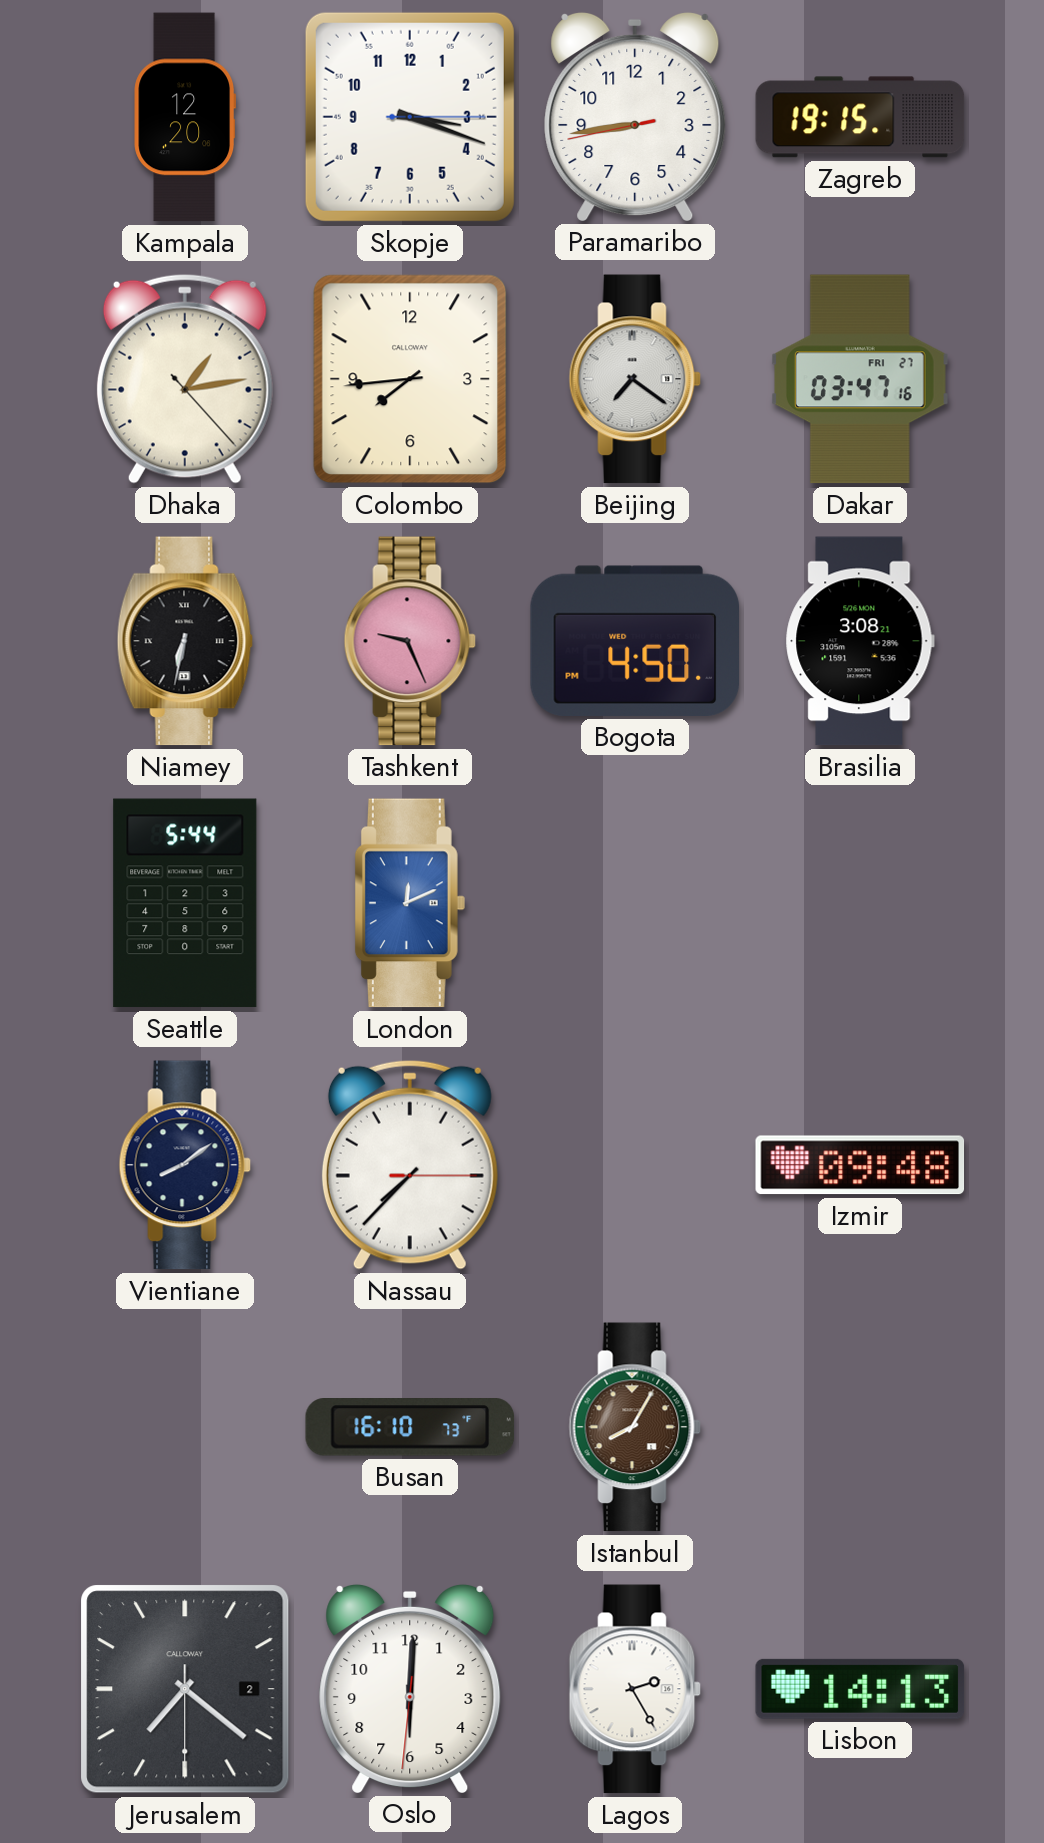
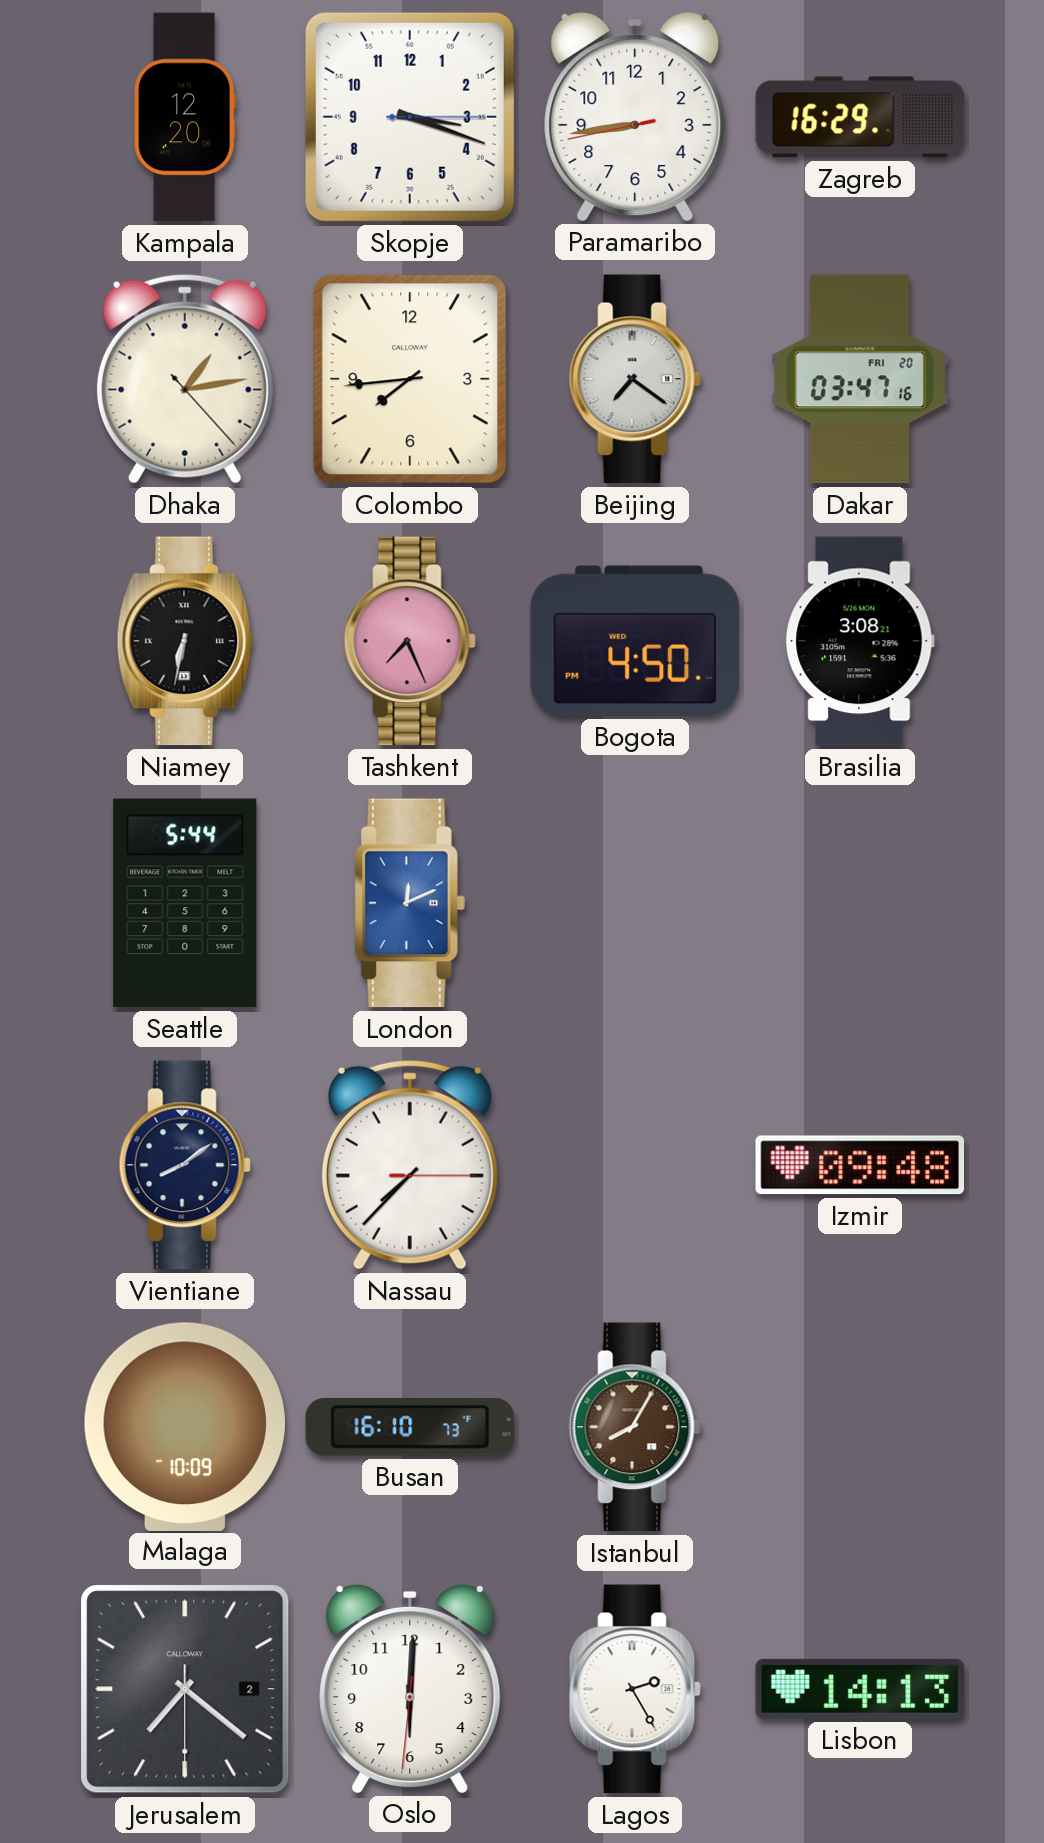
Zagreb: 19:15 -> 16:29
Dakar date: FRI 27 -> FRI 20
Tashkent: 9:26 -> 7:26
Malaga: none -> 10:09
